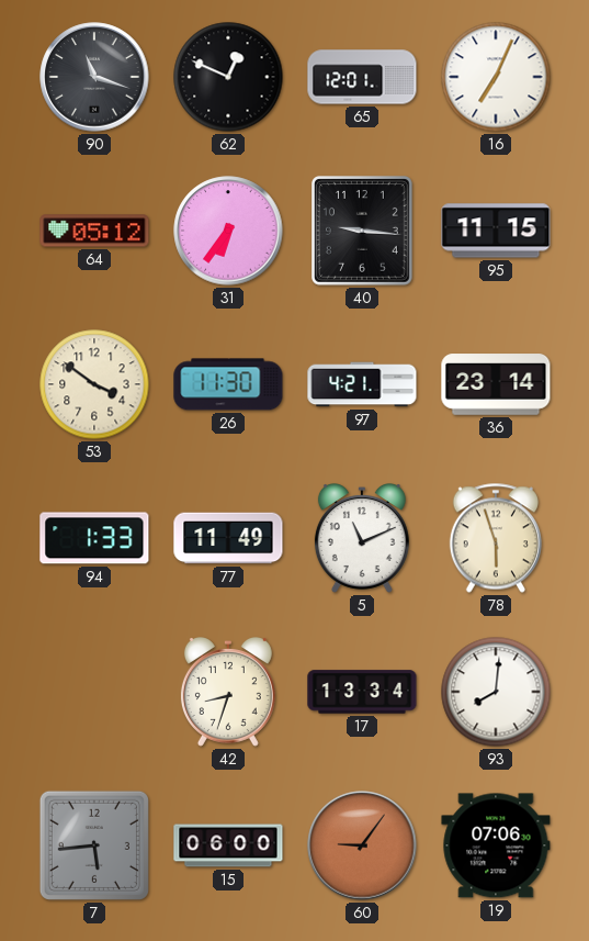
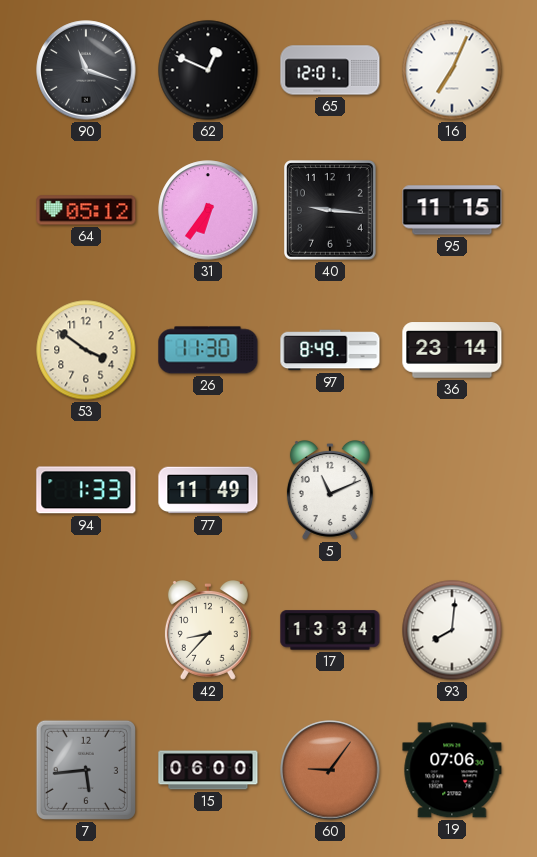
97: 4:21 -> 8:49
78: 5:57 -> none
42: 8:33 -> 8:37
